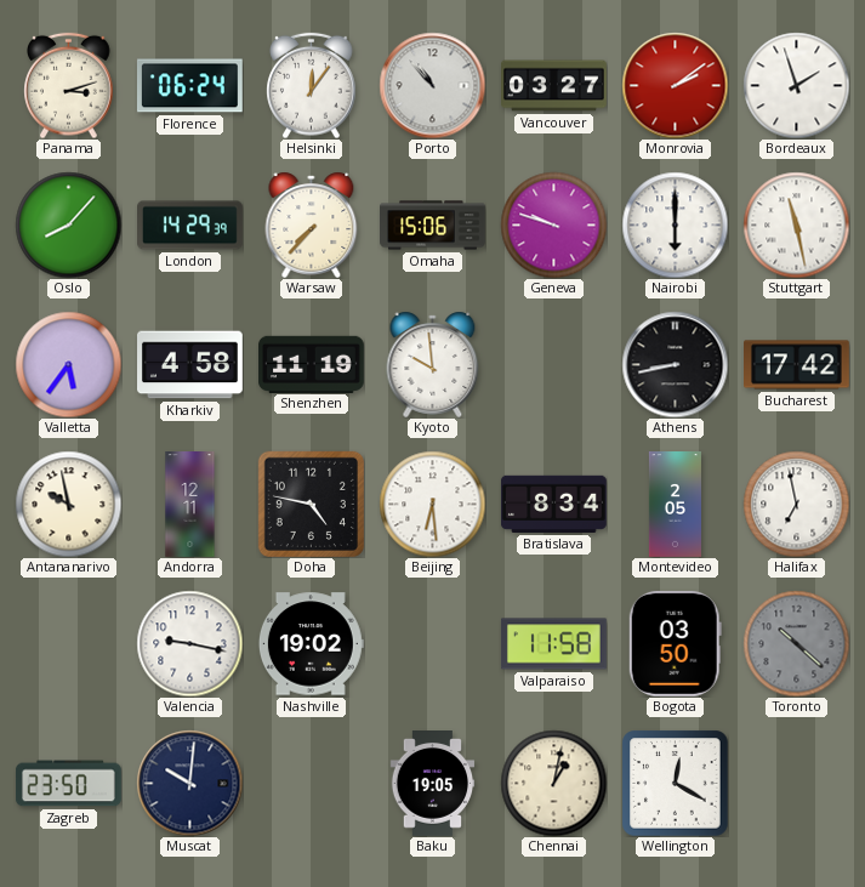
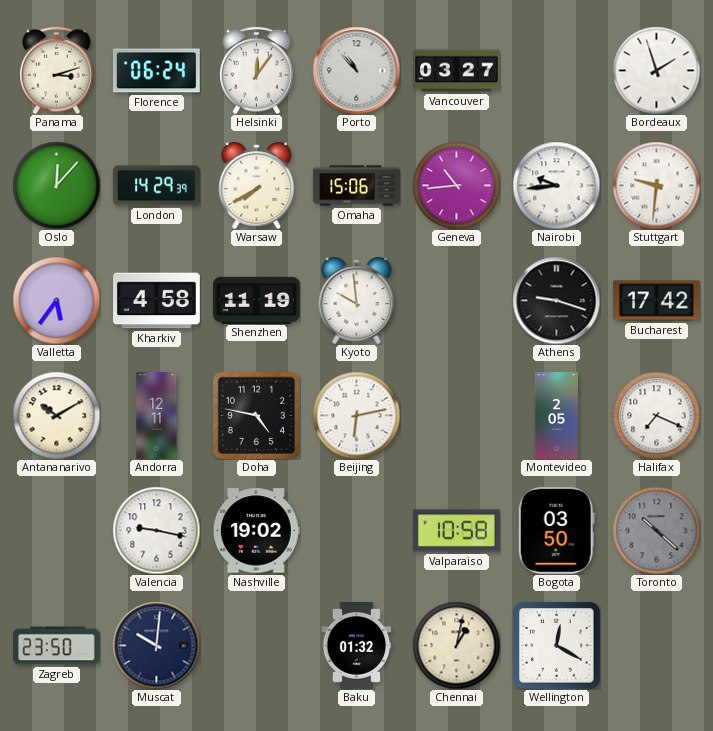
Monrovia: 2:09 -> none
Oslo: 8:07 -> 12:07
Warsaw: 7:37 -> 7:40
Geneva: 9:48 -> 10:44
Nairobi: 6:00 -> 9:44
Stuttgart: 11:28 -> 9:31
Athens: 8:43 -> 9:18
Antananarivo: 9:58 -> 10:10
Beijing: 6:29 -> 6:13
Bratislava: 8:34 -> none
Halifax: 6:58 -> 7:19
Valparaiso: 11:58 -> 10:58
Baku: 19:05 -> 01:32
